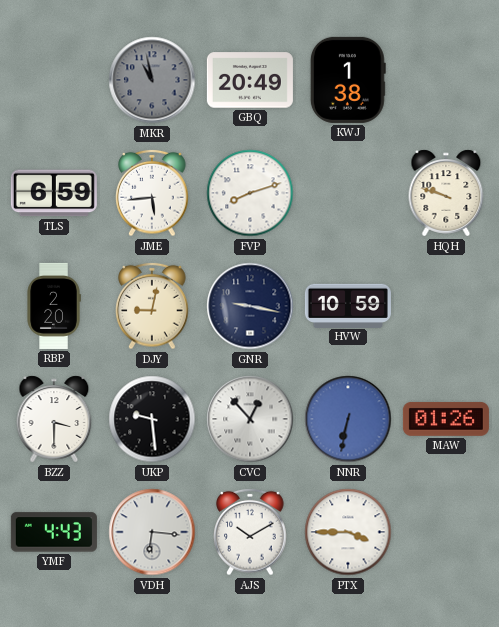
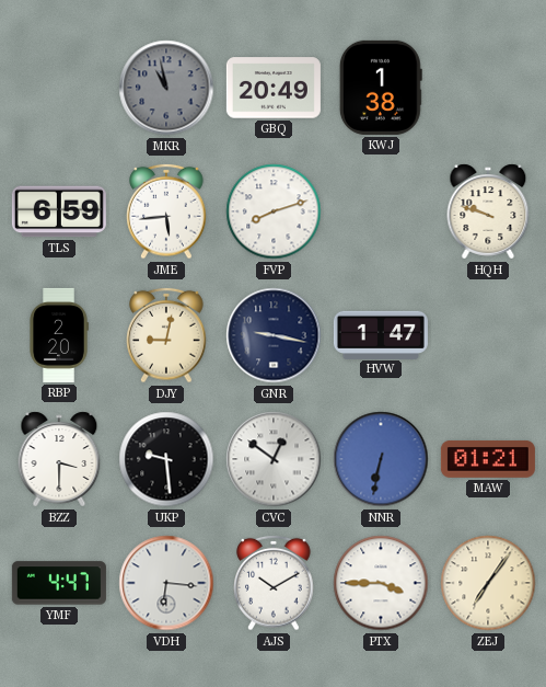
HVW: 10:59 -> 1:47
CVC: 12:53 -> 12:51
MAW: 01:26 -> 01:21
YMF: 4:43 -> 4:47
ZEJ: none -> 7:06
